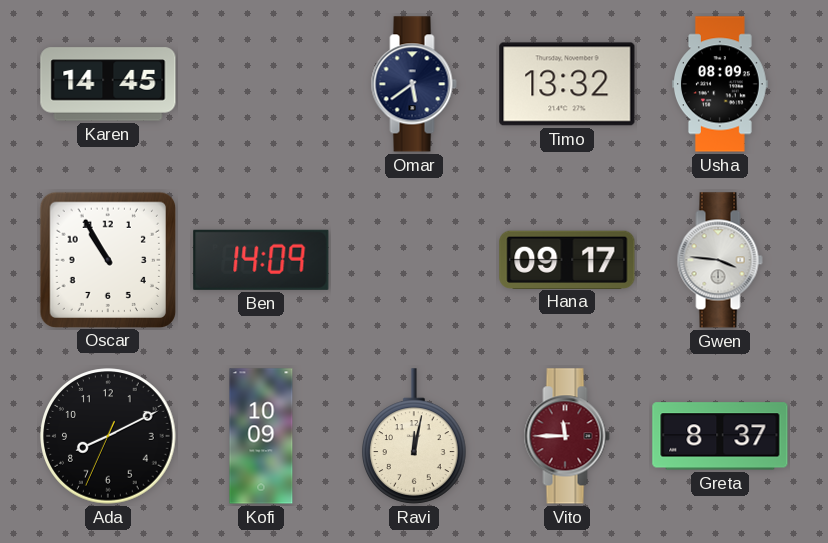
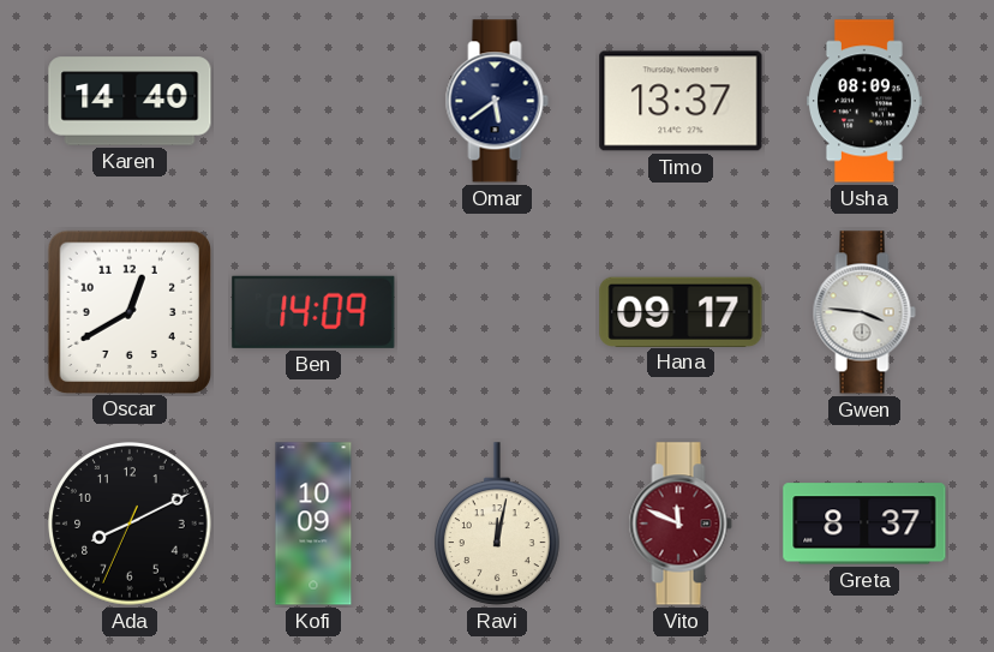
Karen: 14:45 -> 14:40
Timo: 13:32 -> 13:37
Oscar: 10:55 -> 12:40
Vito: 11:45 -> 11:49
